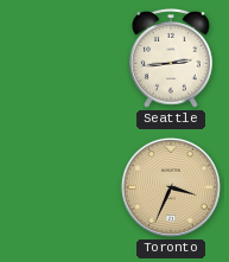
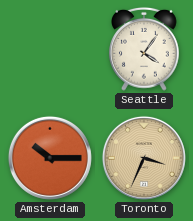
Seattle: 2:44 -> 4:06
Amsterdam: none -> 10:15
